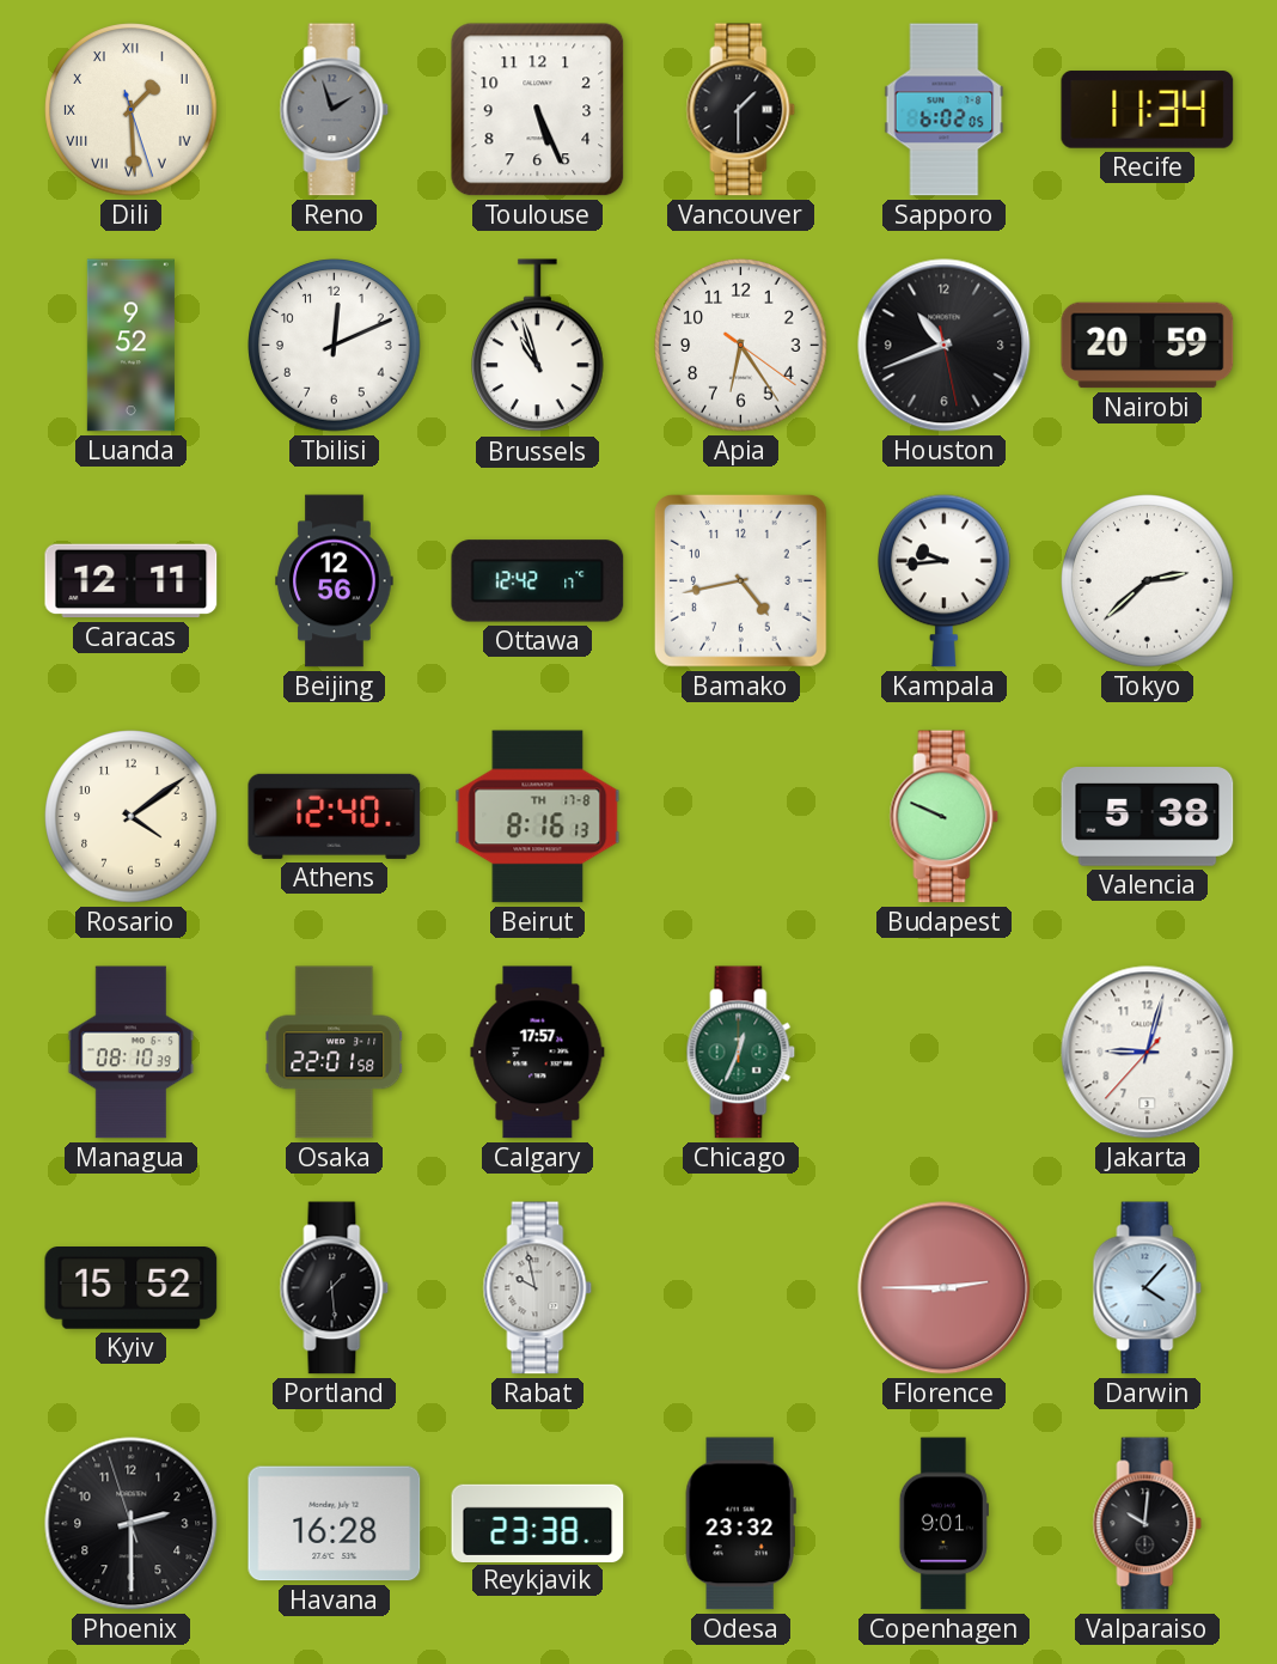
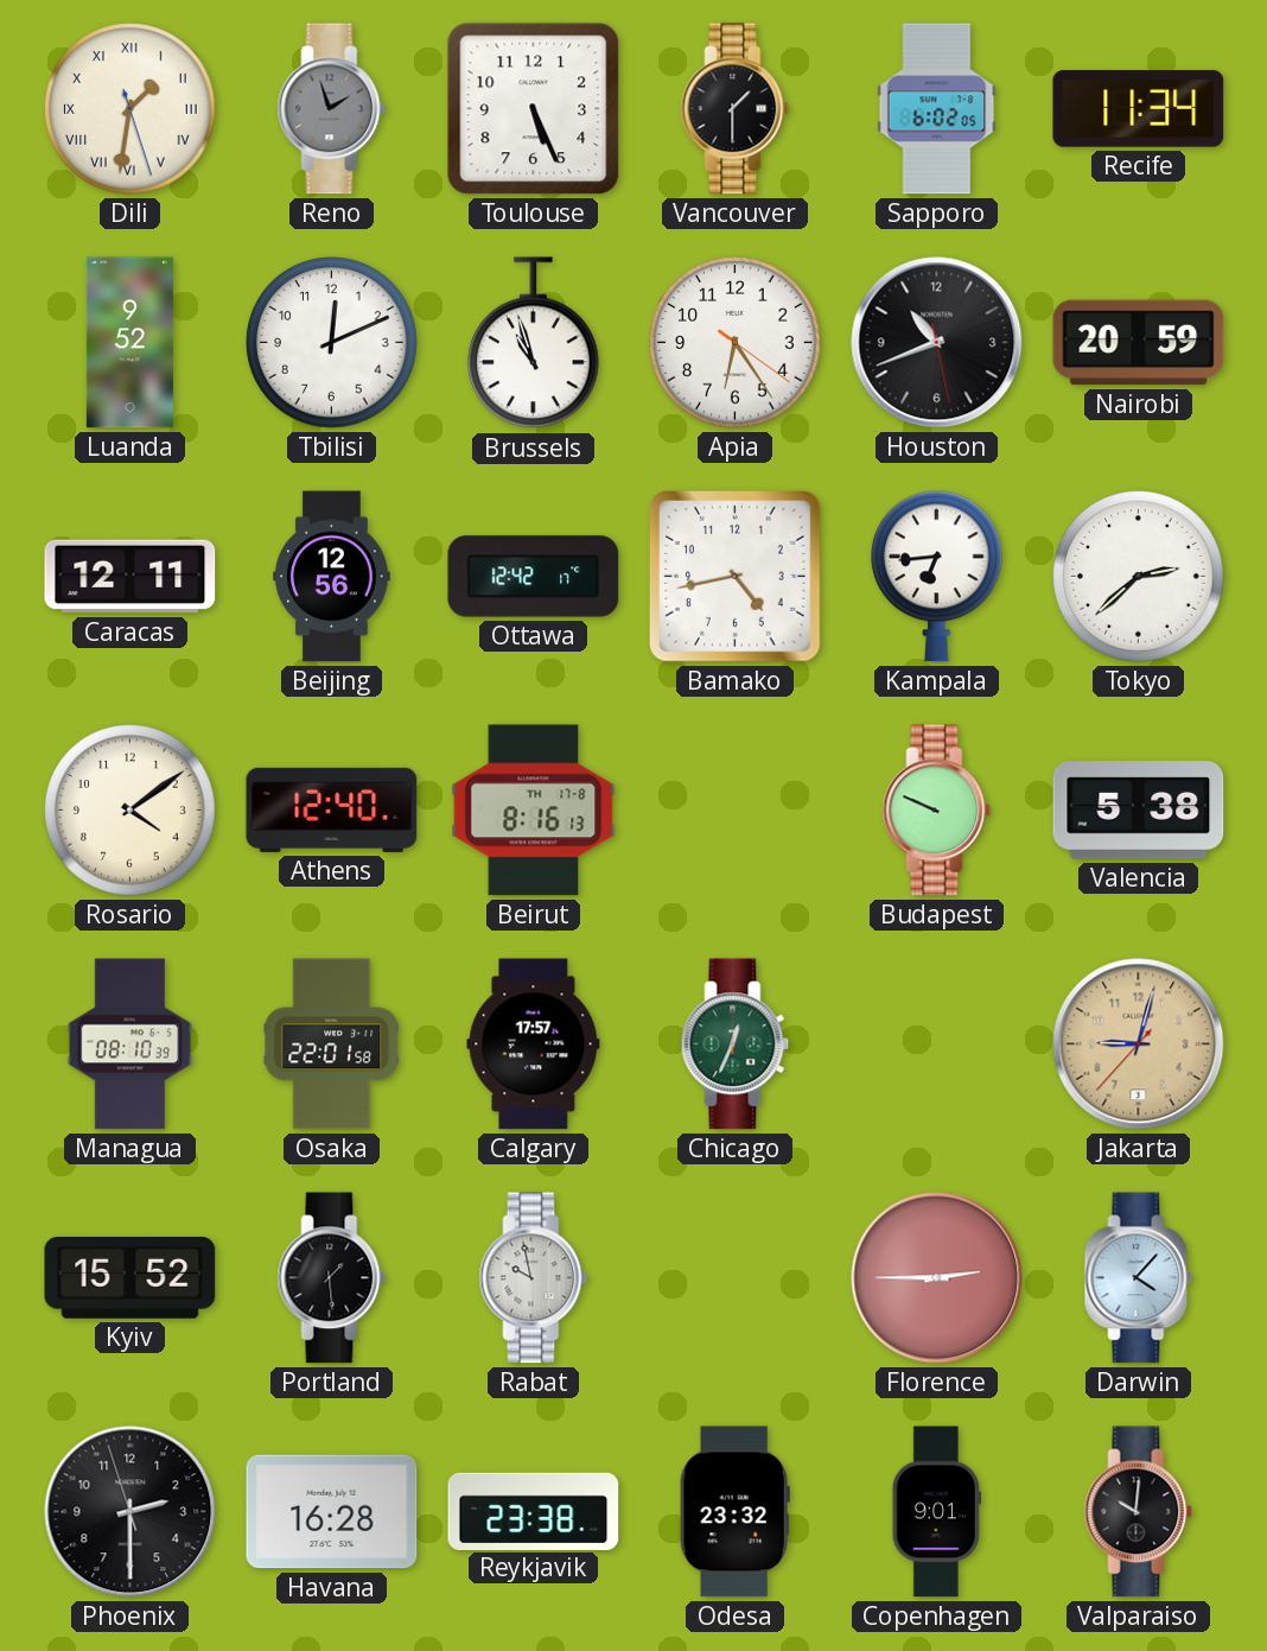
Dili: 1:29 -> 1:31
Kampala: 9:44 -> 6:44
Jakarta dial: white -> champagne
